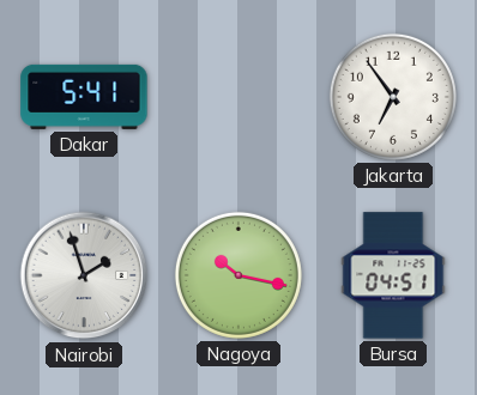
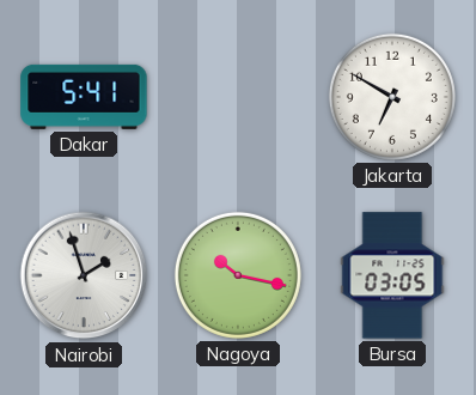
Jakarta: 6:54 -> 6:50
Bursa: 04:51 -> 03:05
